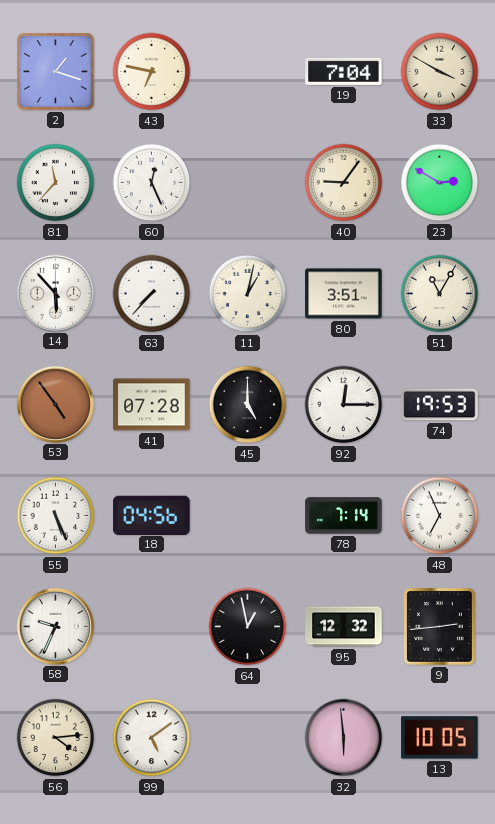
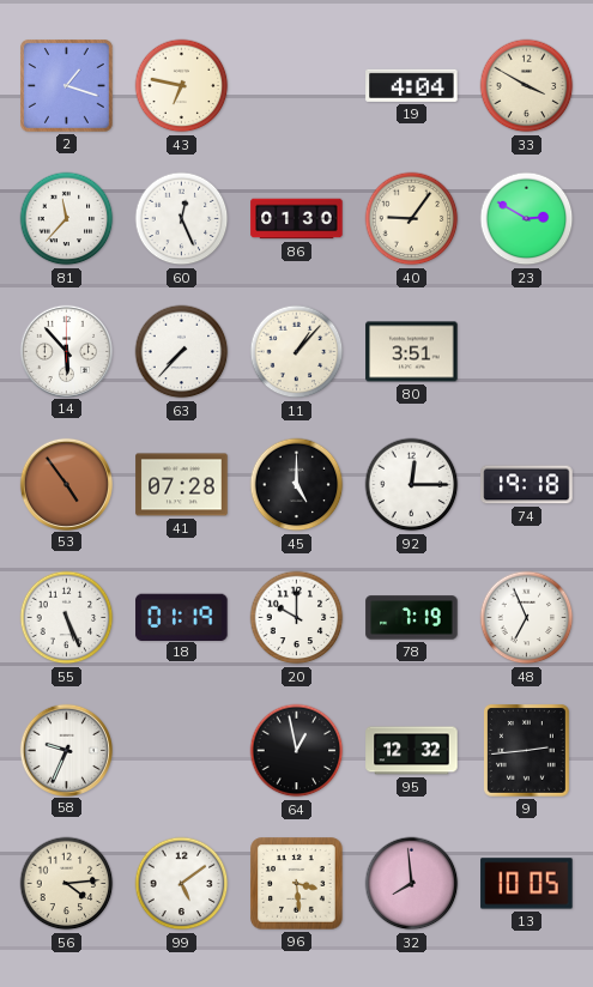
19: 7:04 -> 4:04
86: none -> 01:30
11: 1:02 -> 1:07
51: 11:05 -> none
74: 19:53 -> 19:18
18: 04:56 -> 01:19
20: none -> 10:00
78: 7:14 -> 7:19
96: none -> 3:29
32: 5:59 -> 7:59
